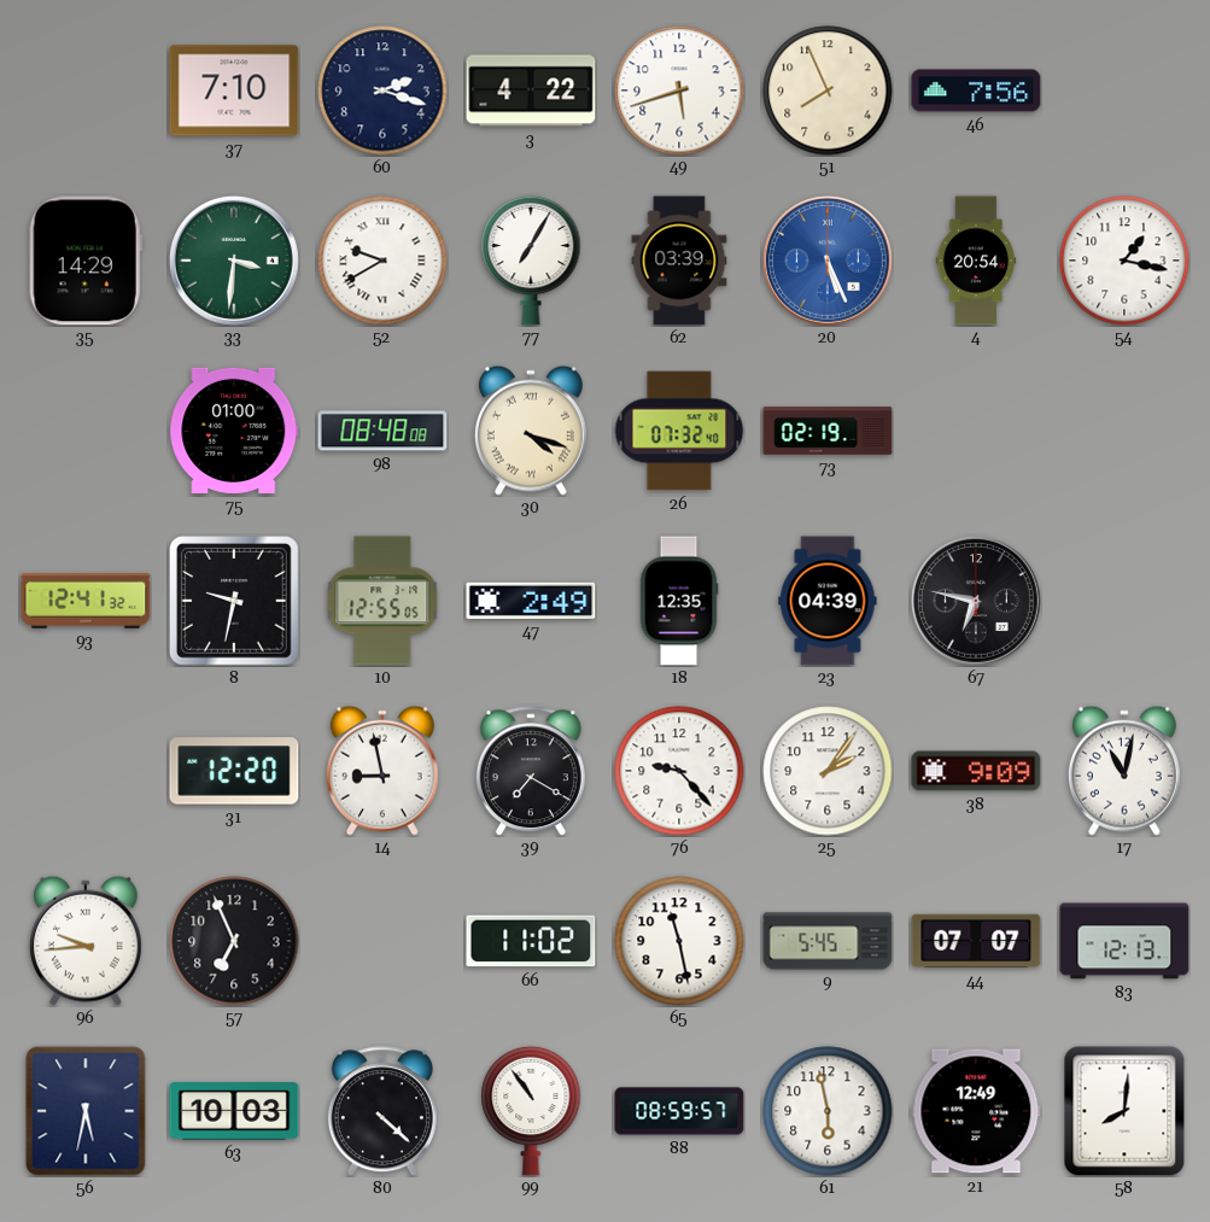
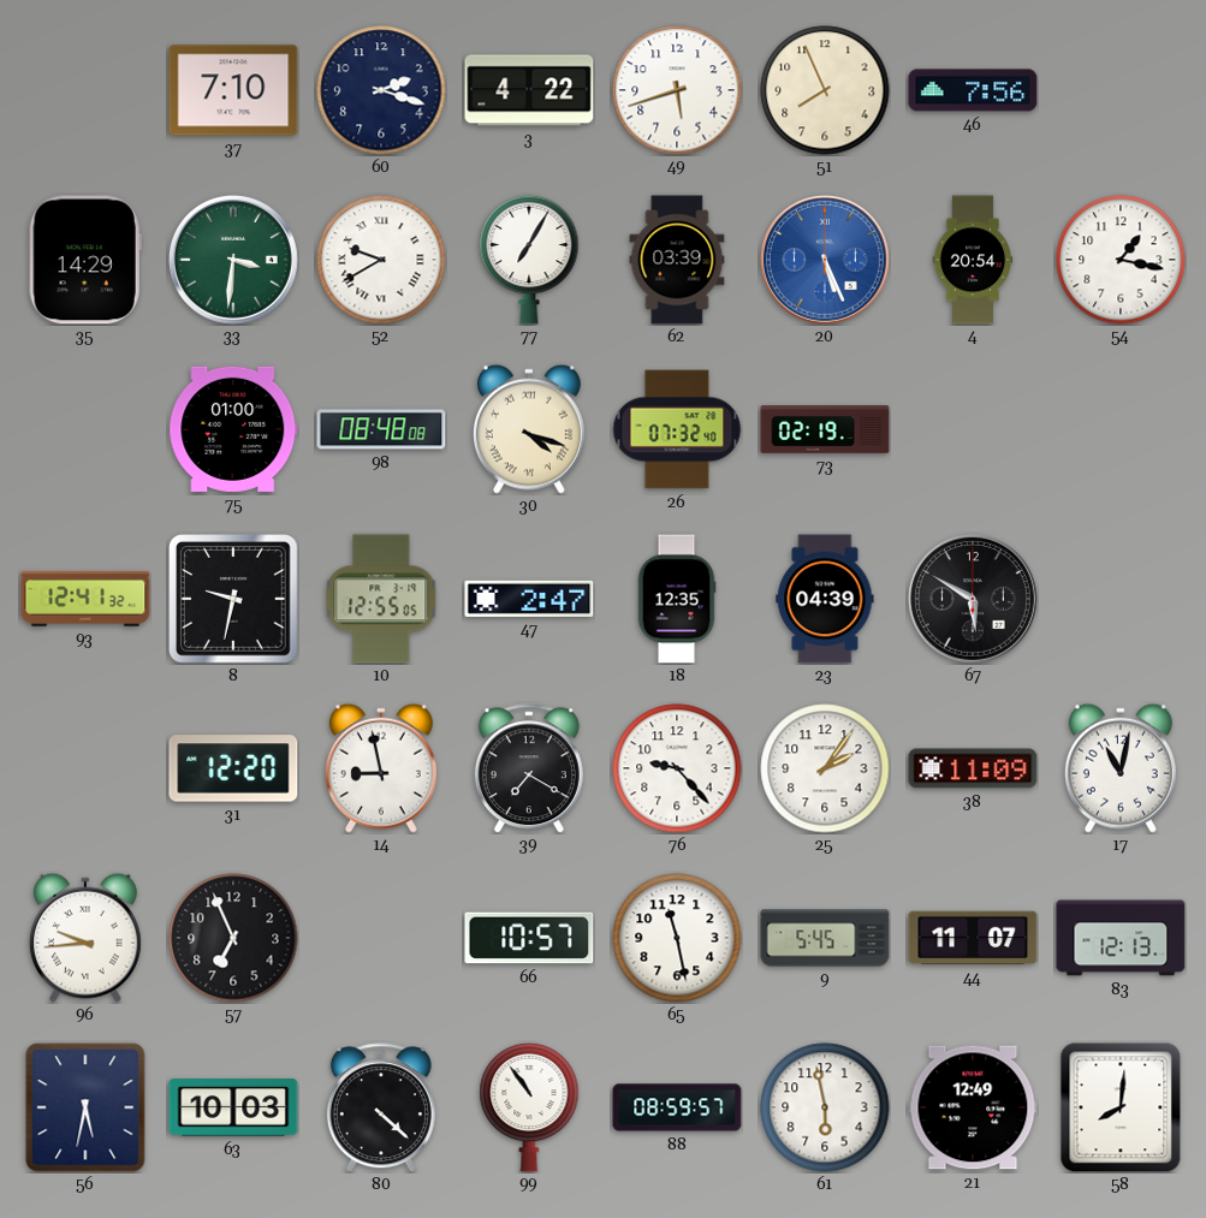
47: 2:49 -> 2:47
67: 6:47 -> 5:50
38: 9:09 -> 11:09
66: 11:02 -> 10:57
44: 07:07 -> 11:07
